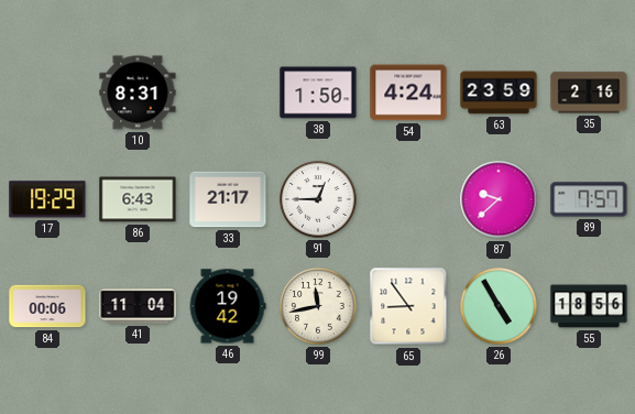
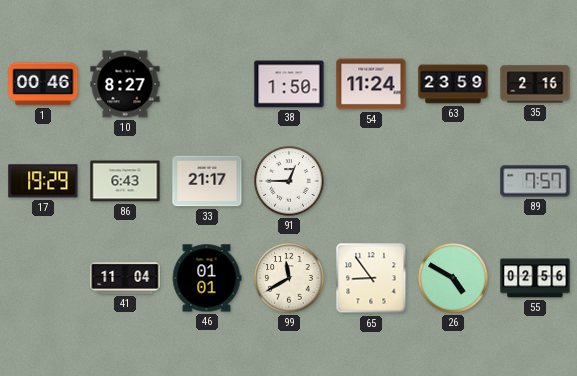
1: none -> 00:46
10: 8:31 -> 8:27
54: 4:24 -> 11:24
87: 9:38 -> none
84: 00:06 -> none
46: 19:42 -> 01:01
99: 11:43 -> 11:40
26: 4:55 -> 4:50
55: 18:56 -> 02:56
